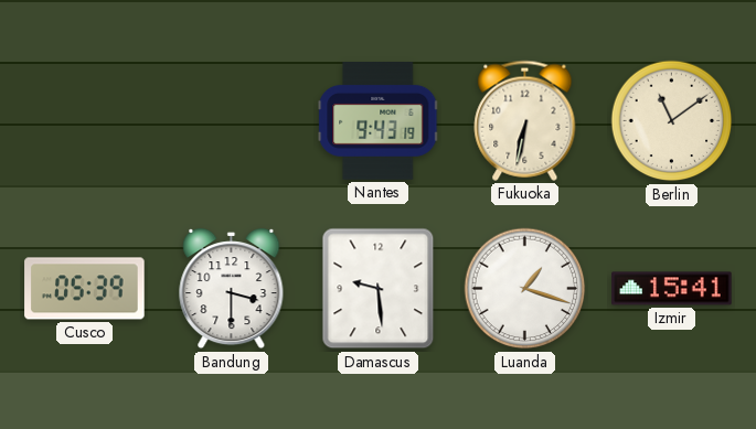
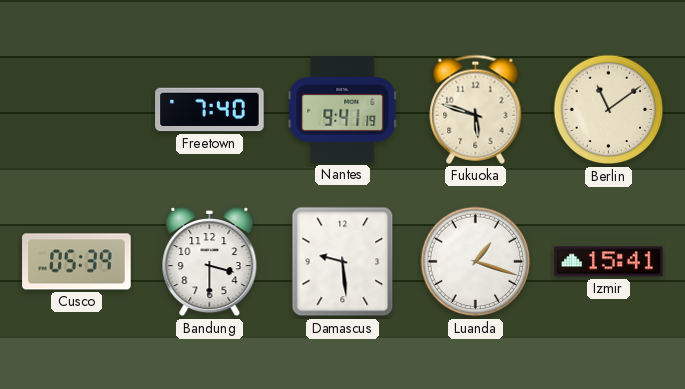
Freetown: none -> 7:40
Nantes: 9:43 -> 9:41
Fukuoka: 6:32 -> 5:48
